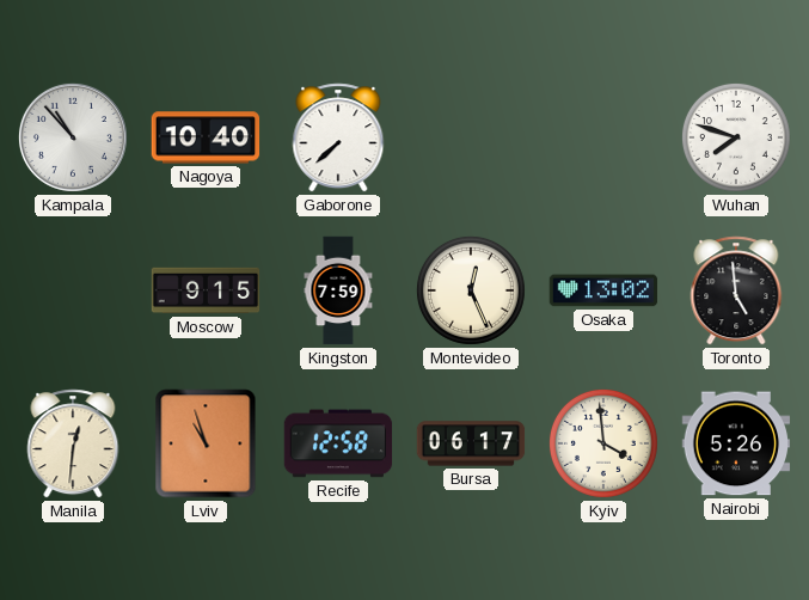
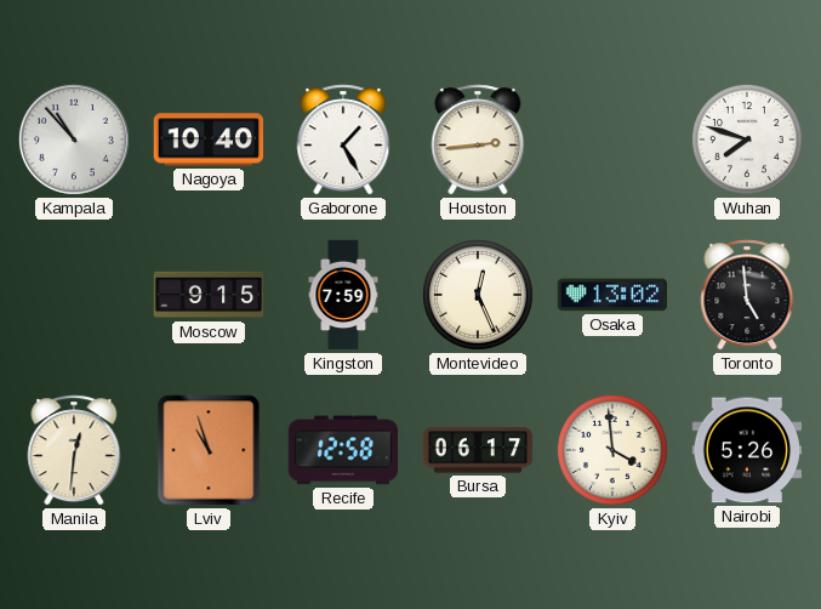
Gaborone: 7:38 -> 1:25
Houston: none -> 2:44
